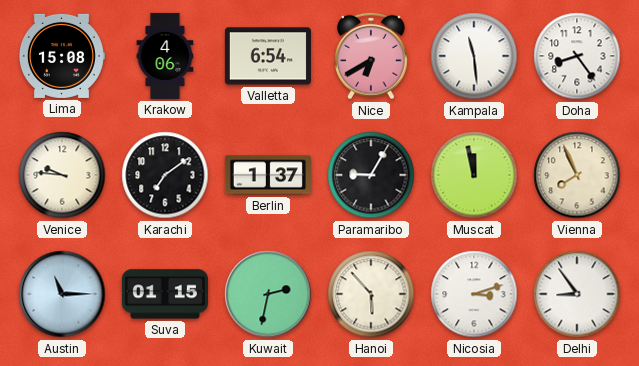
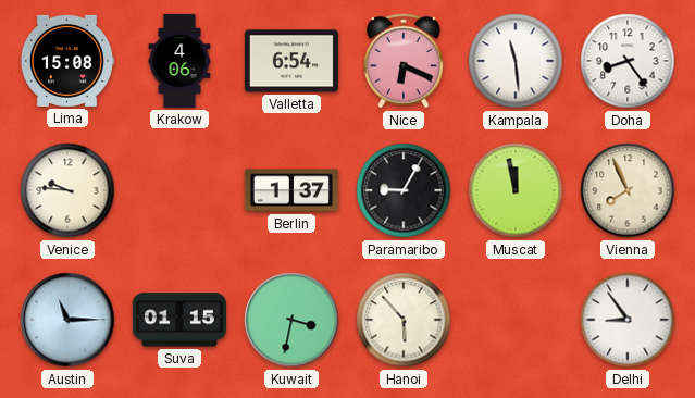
Nice: 6:40 -> 6:19
Karachi: 7:09 -> none
Kuwait: 2:32 -> 3:32
Nicosia: 3:12 -> none
